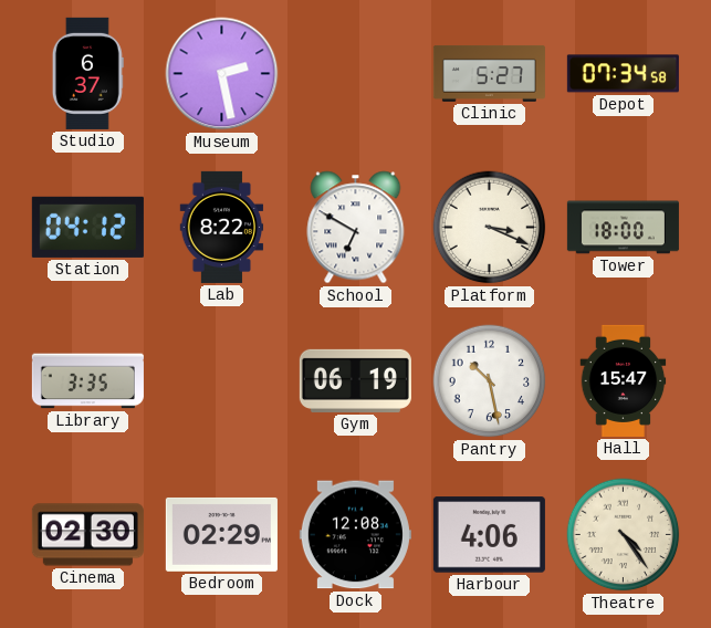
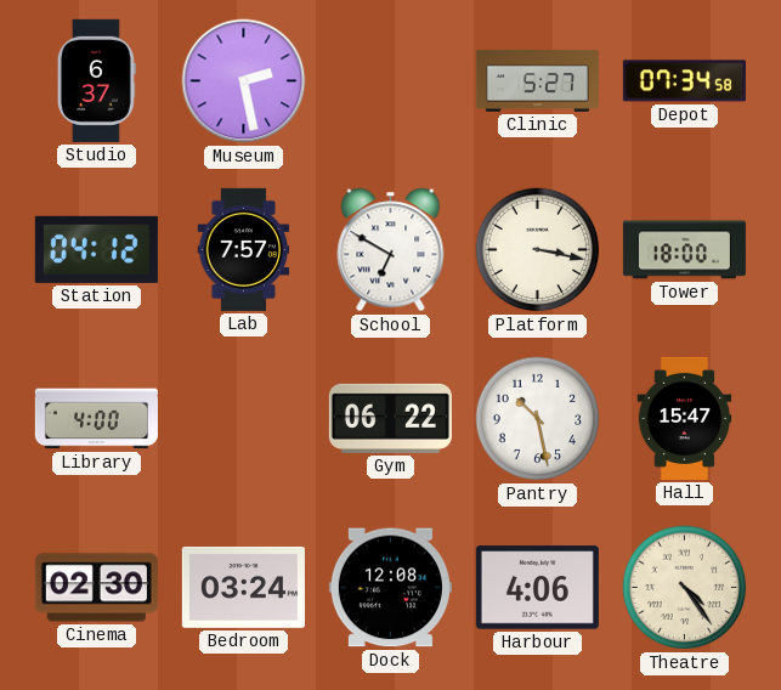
Lab: 8:22 -> 7:57
Platform: 3:19 -> 3:17
Library: 3:35 -> 4:00
Gym: 06:19 -> 06:22
Bedroom: 02:29 -> 03:24
